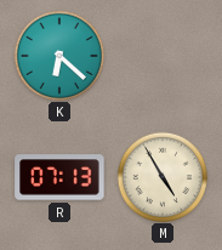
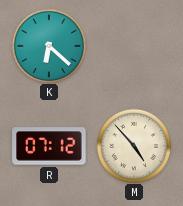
R: 07:13 -> 07:12
M: 4:55 -> 4:53
